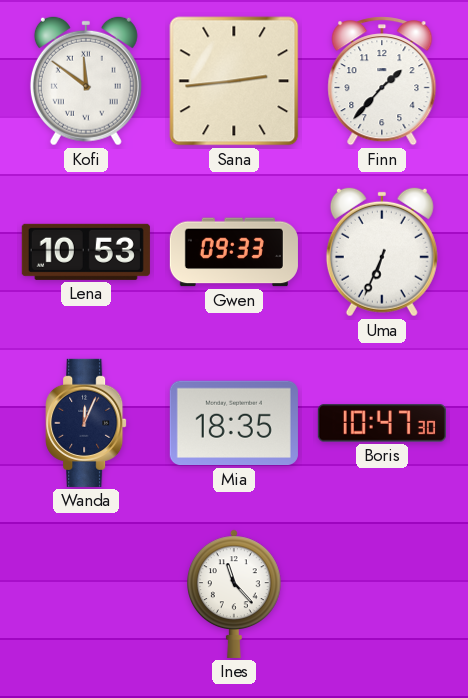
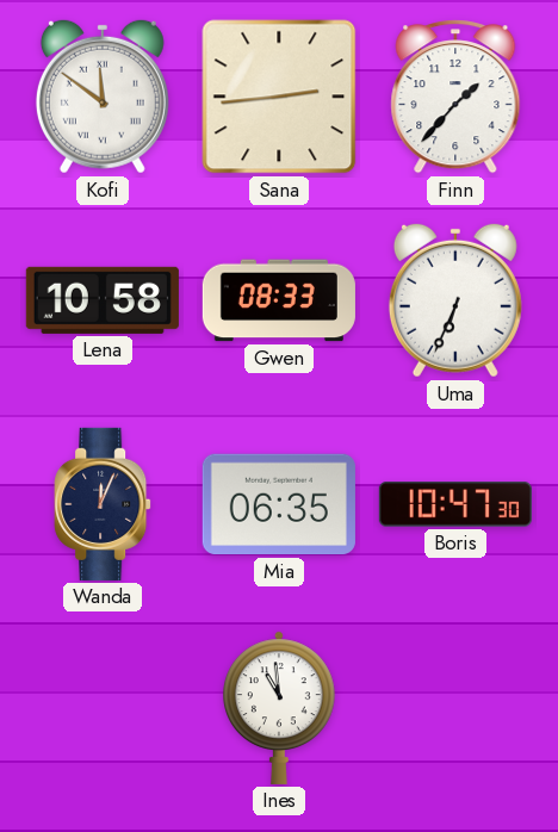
Lena: 10:53 -> 10:58
Gwen: 09:33 -> 08:33
Mia: 18:35 -> 06:35
Ines: 11:23 -> 10:59
